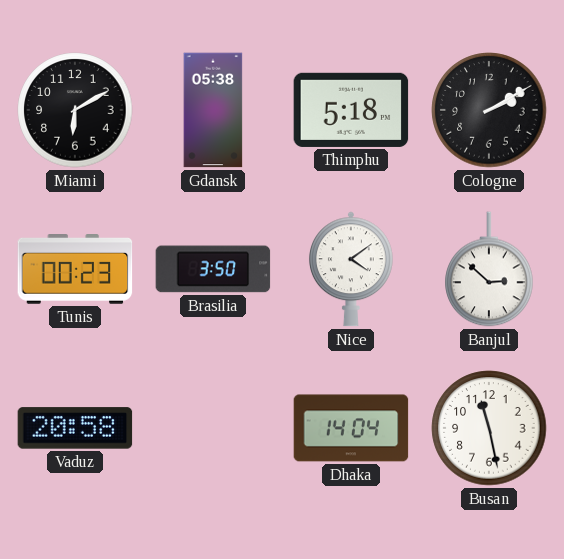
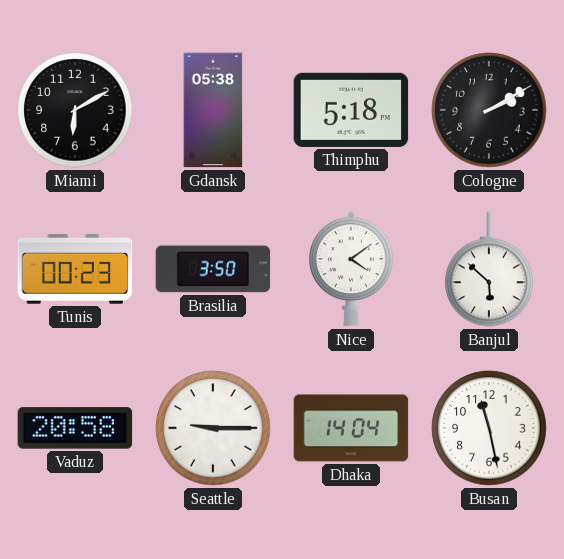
Banjul: 2:52 -> 5:52
Seattle: none -> 9:15
